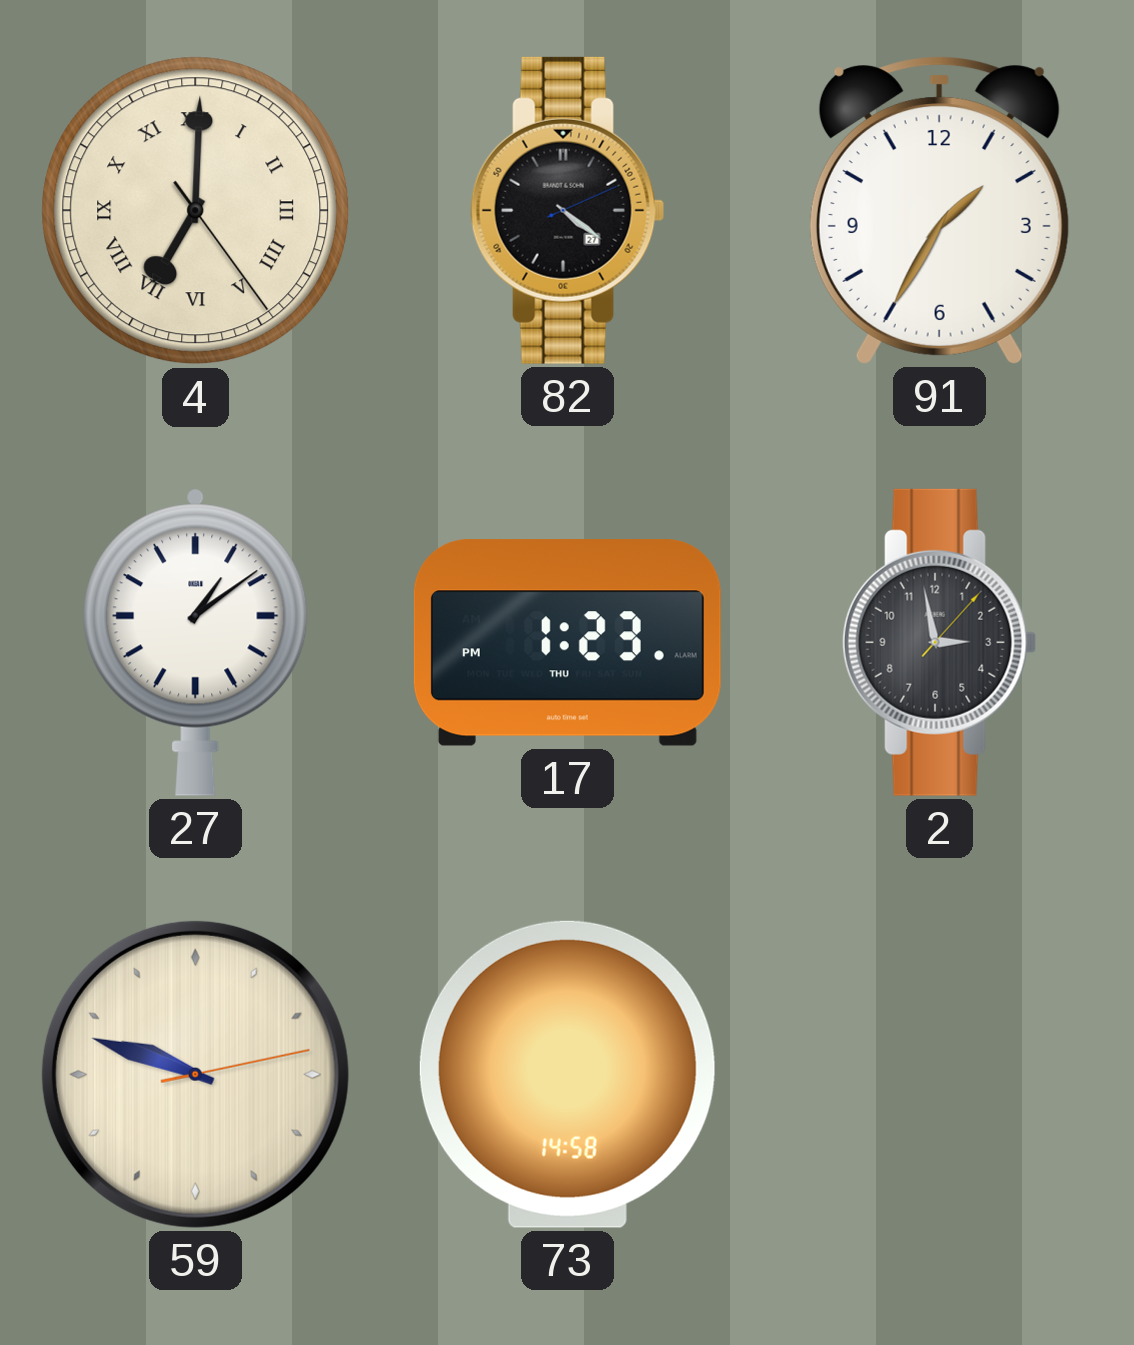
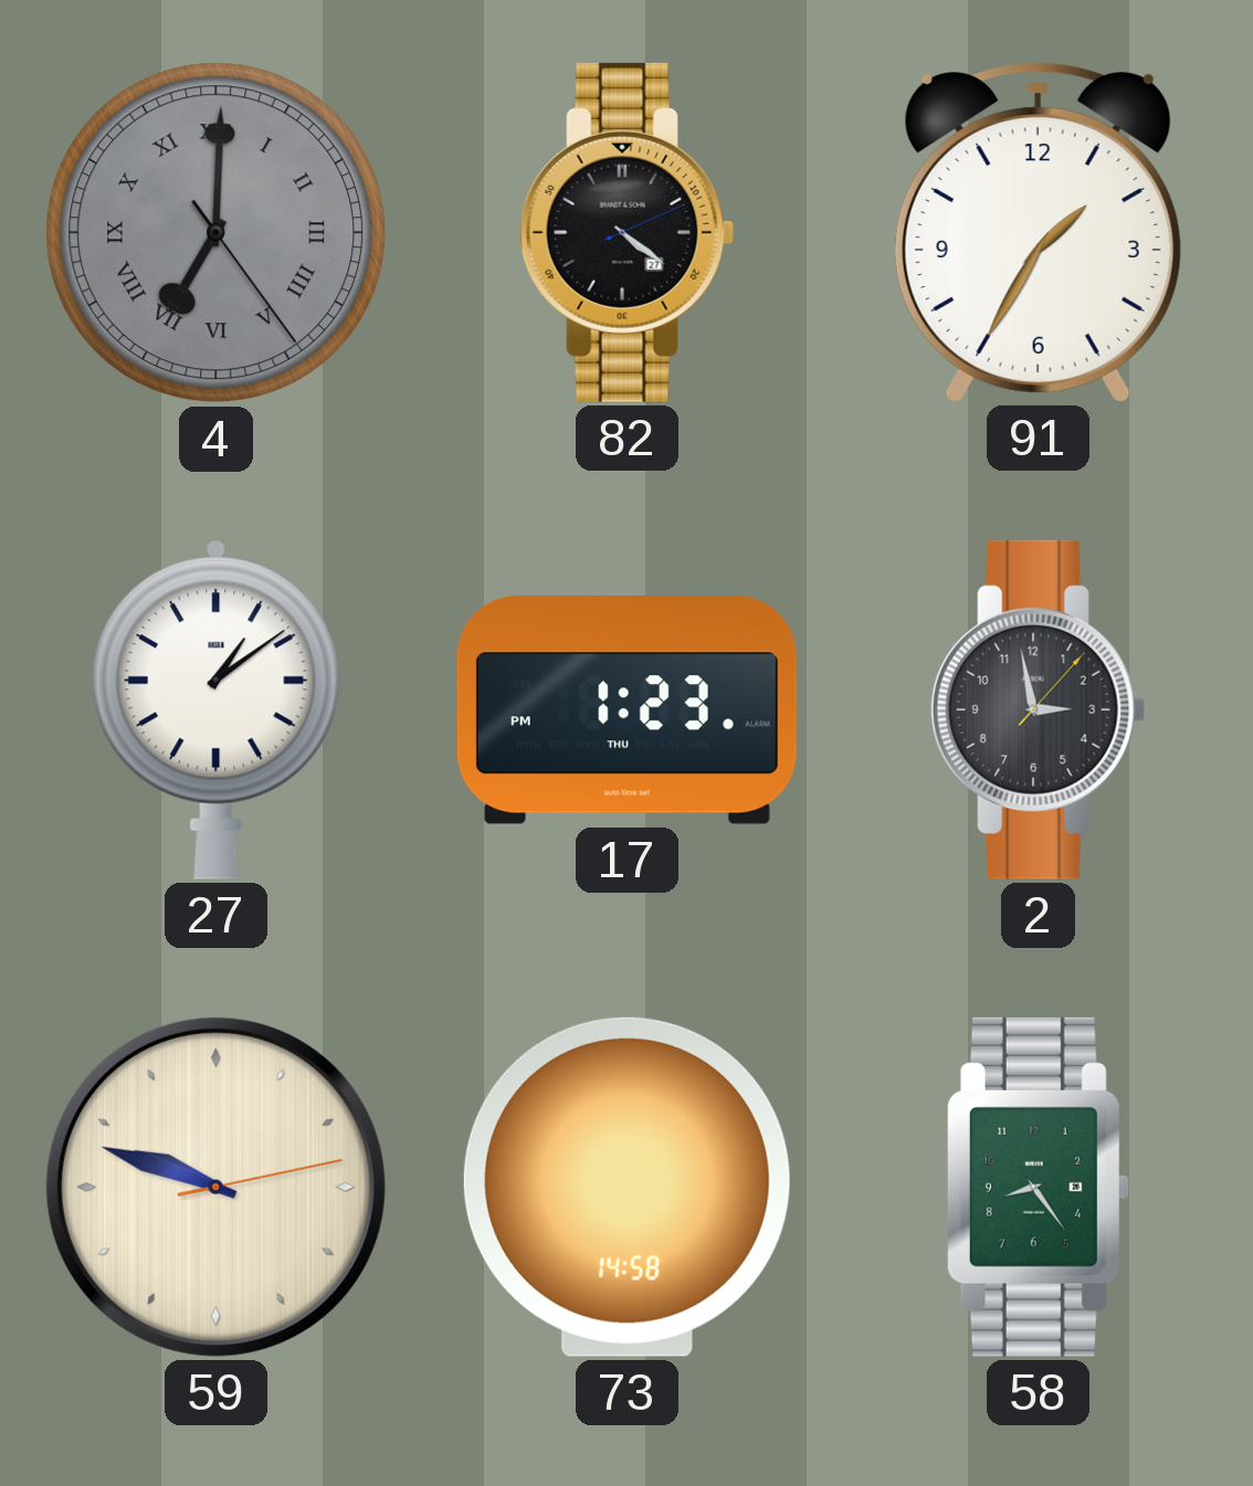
4 dial: cream -> grey
58: none -> 8:24
